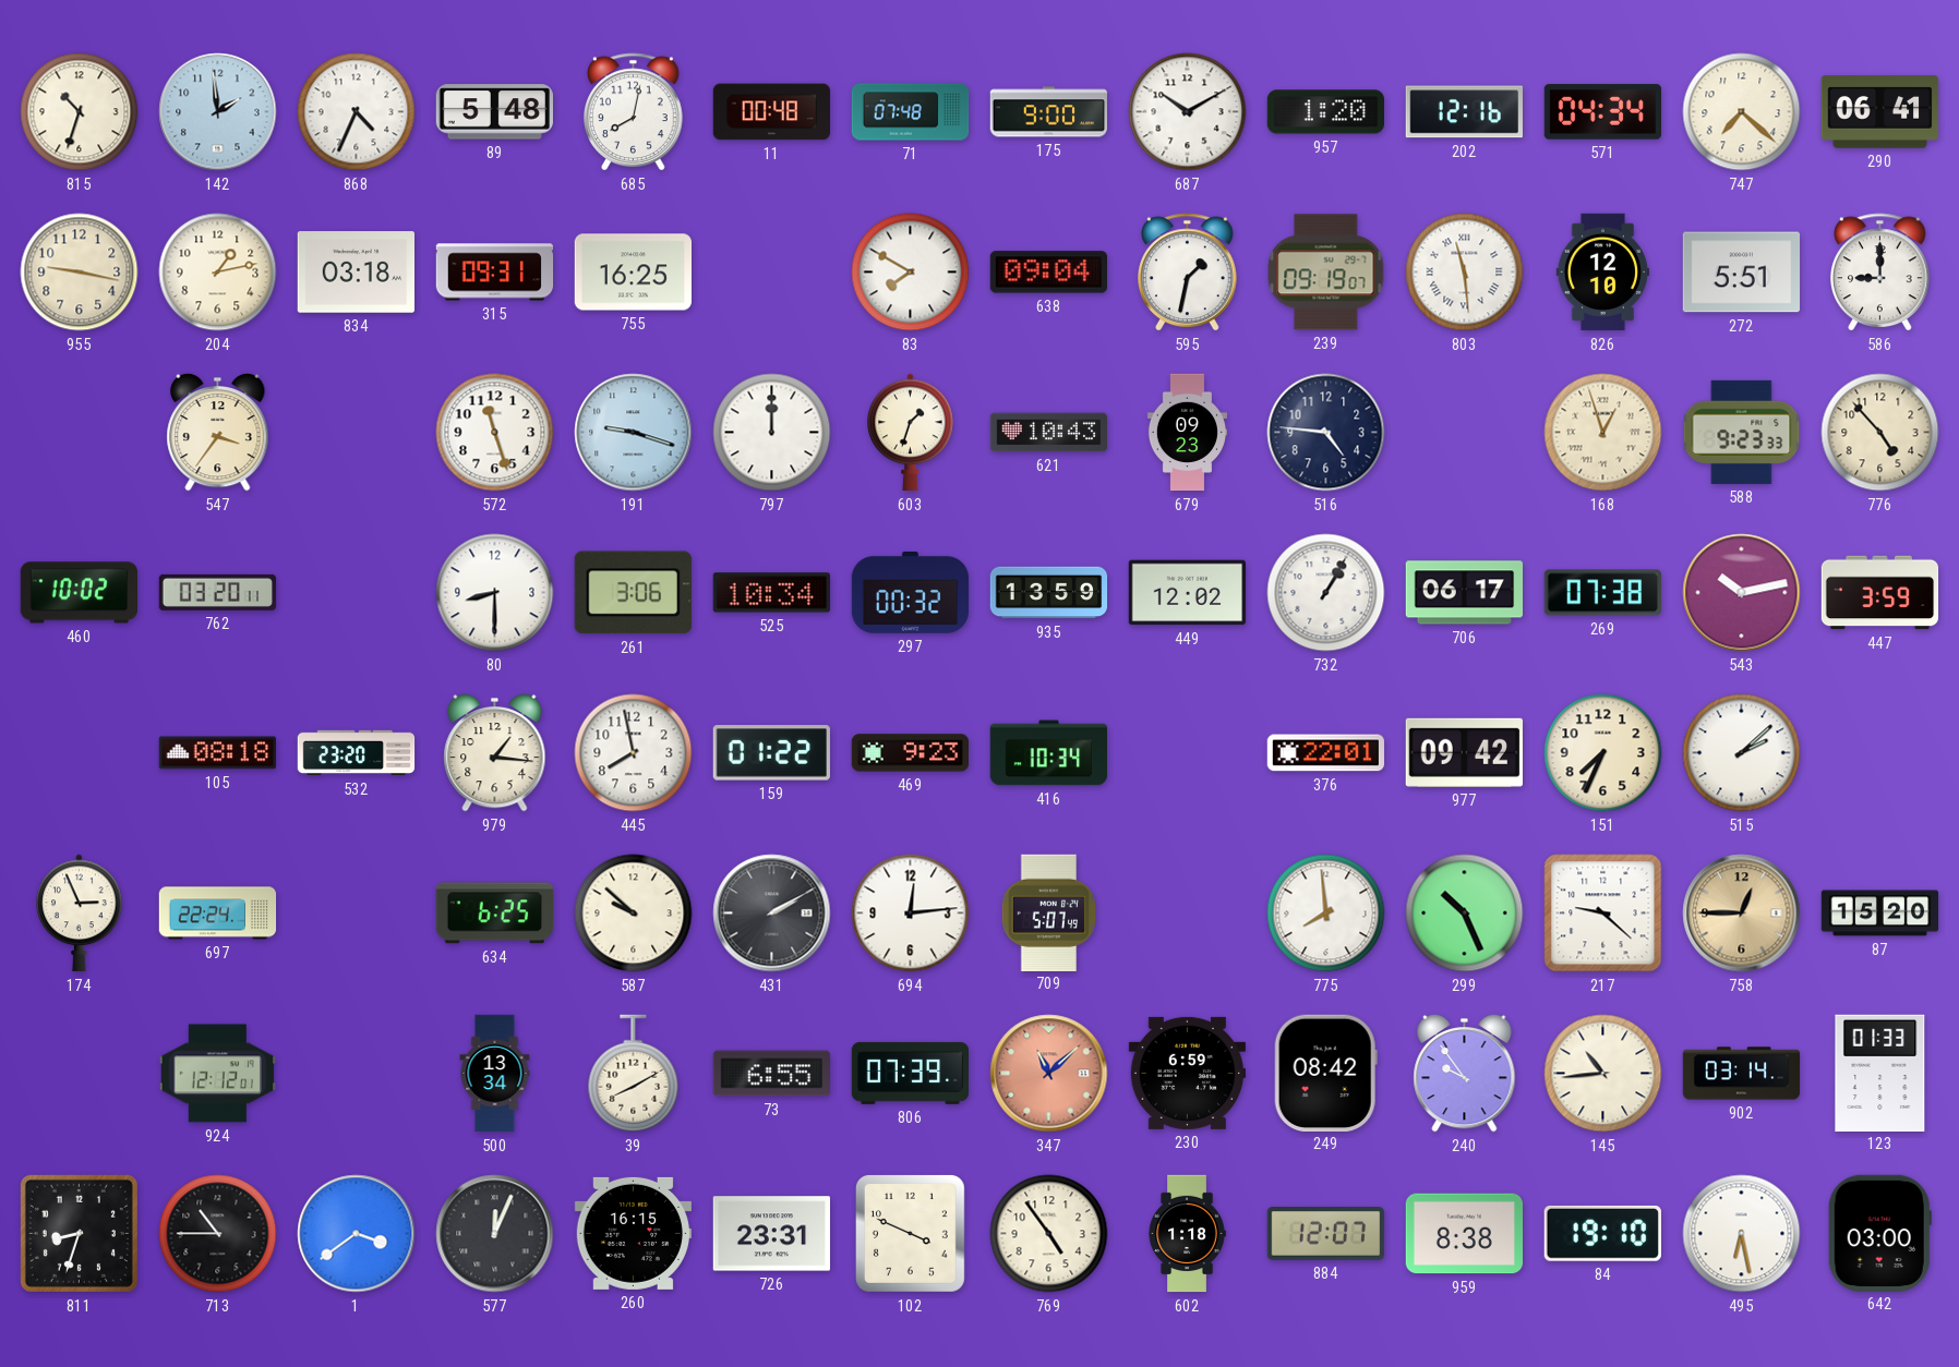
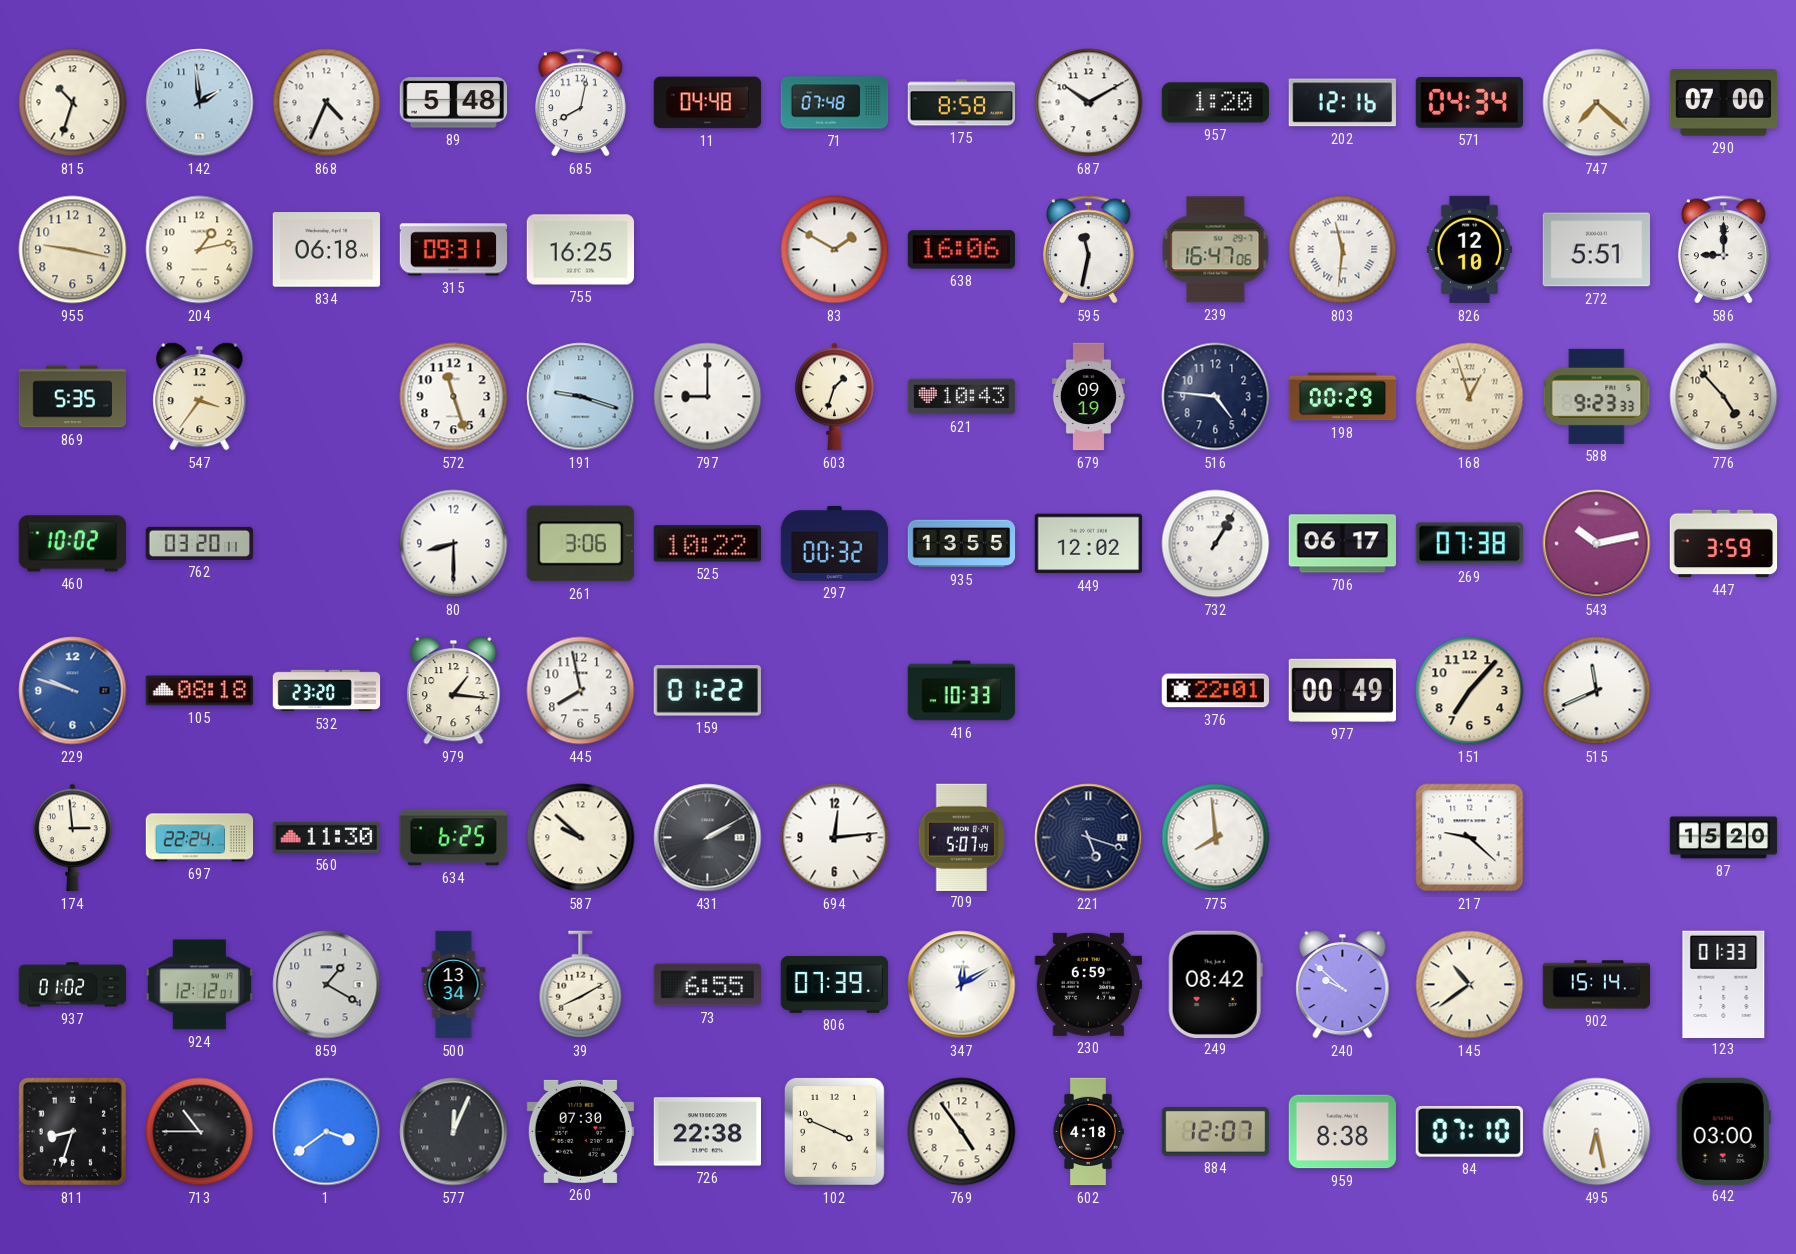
11: 00:48 -> 04:48
175: 9:00 -> 8:58
290: 06:41 -> 07:00
834: 03:18 -> 06:18
83: 7:50 -> 1:50
638: 09:04 -> 16:06
595: 1:32 -> 11:32
239: 09:19 -> 16:47
803: 11:29 -> 11:31
869: none -> 5:35
797: 12:00 -> 9:00
679: 09:23 -> 09:19
198: none -> 00:29
525: 10:34 -> 10:22
935: 13:59 -> 13:55
229: none -> 9:48
469: 9:23 -> none
416: 10:34 -> 10:33
977: 09:42 -> 00:49
151: 7:34 -> 7:07
515: 2:08 -> 11:41
174: 2:56 -> 2:59
560: none -> 11:30
221: none -> 5:18
299: 10:26 -> none
758: 12:45 -> none
937: none -> 01:02
859: none -> 1:20
347: 11:08 -> 12:10
347 dial: salmon -> white
240: 9:54 -> 9:52
145: 10:44 -> 10:39
902: 03:14 -> 15:14
260: 16:15 -> 07:30
726: 23:31 -> 22:38
602: 1:18 -> 4:18
84: 19:10 -> 07:10
